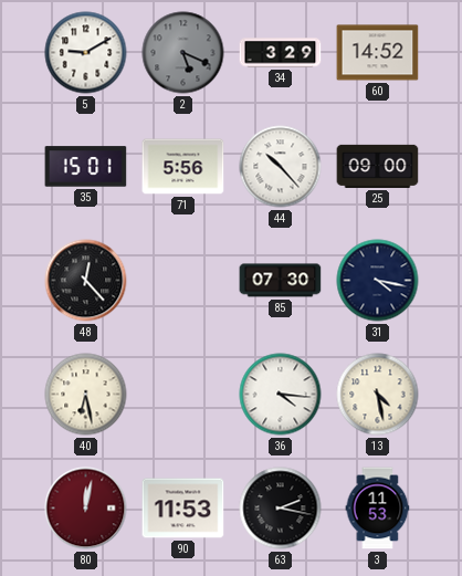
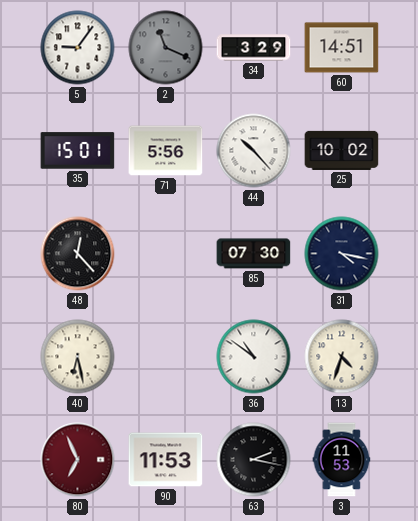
5: 9:10 -> 9:06
2: 5:19 -> 11:19
60: 14:52 -> 14:51
25: 09:00 -> 10:02
36: 4:16 -> 10:51
13: 4:28 -> 4:33
80: 12:02 -> 6:56
